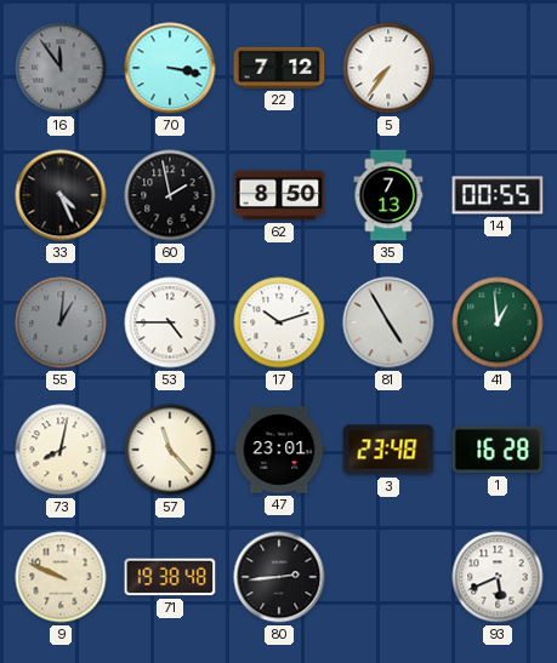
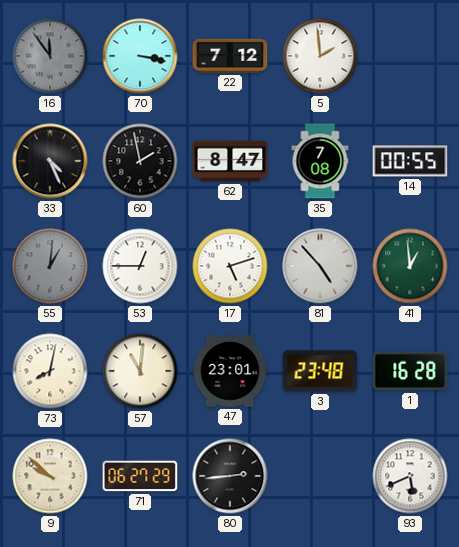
5: 7:36 -> 1:59
62: 8:50 -> 8:47
35: 7:13 -> 7:08
53: 4:45 -> 12:45
17: 10:12 -> 5:12
81: 4:55 -> 4:53
57: 11:23 -> 11:01
9: 9:49 -> 9:52
71: 19:38 -> 06:27
